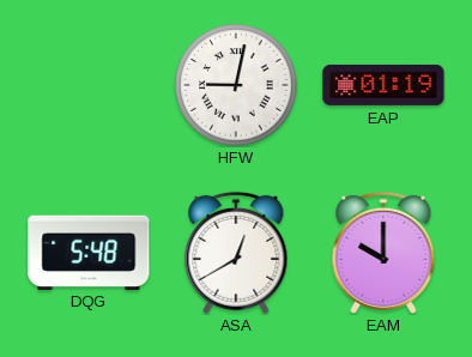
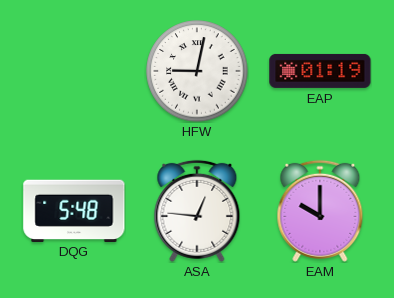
ASA: 12:40 -> 12:46
